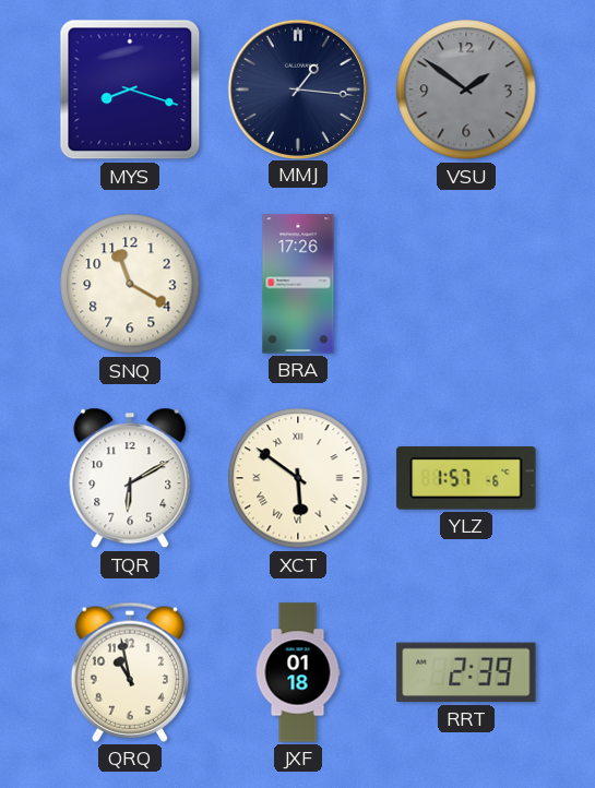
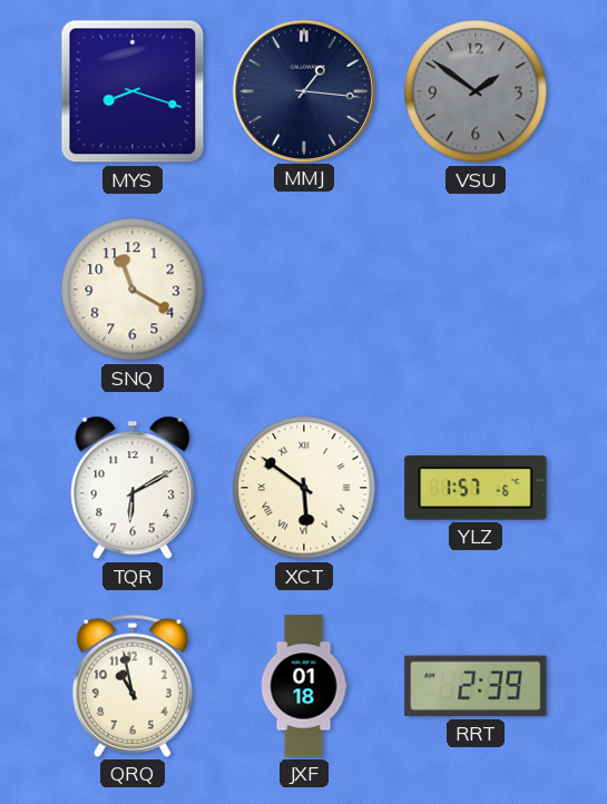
BRA: 17:26 -> none
